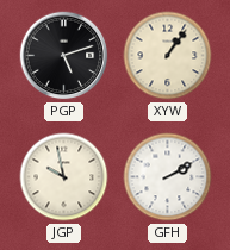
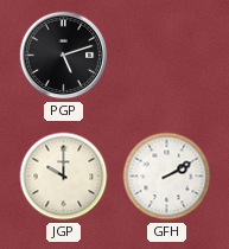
XYW: 1:06 -> none
JGP: 9:58 -> 10:00
